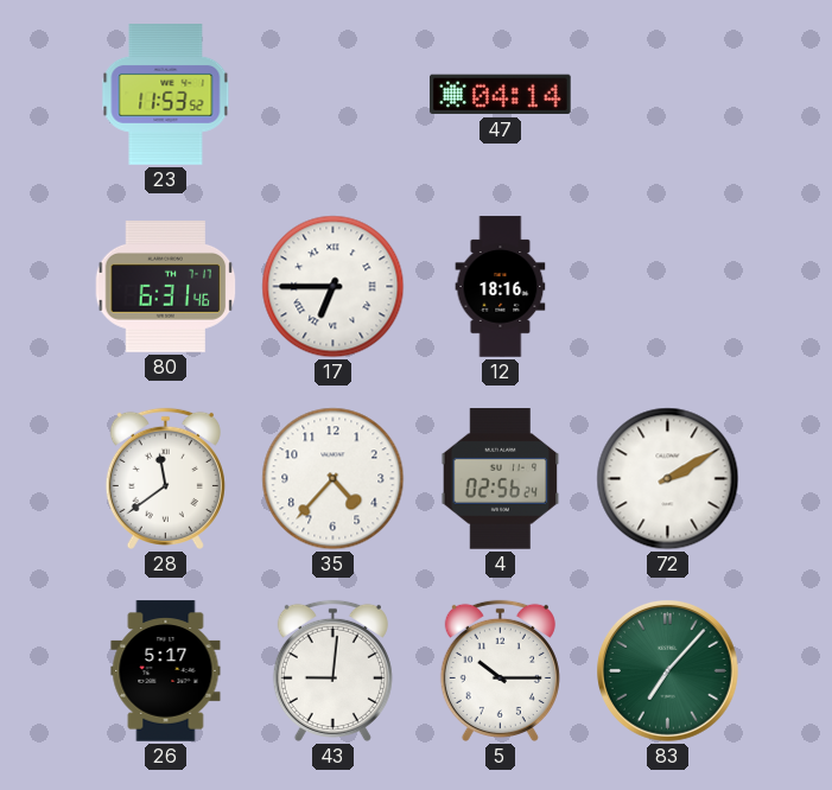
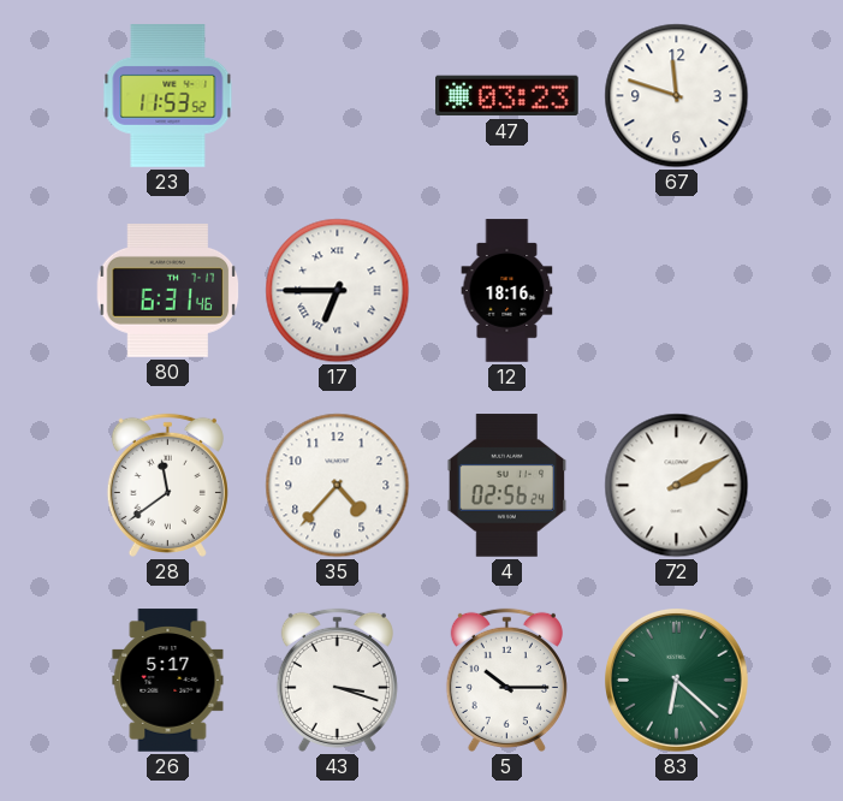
47: 04:14 -> 03:23
67: none -> 11:48
43: 9:01 -> 3:18
83: 7:07 -> 6:22
